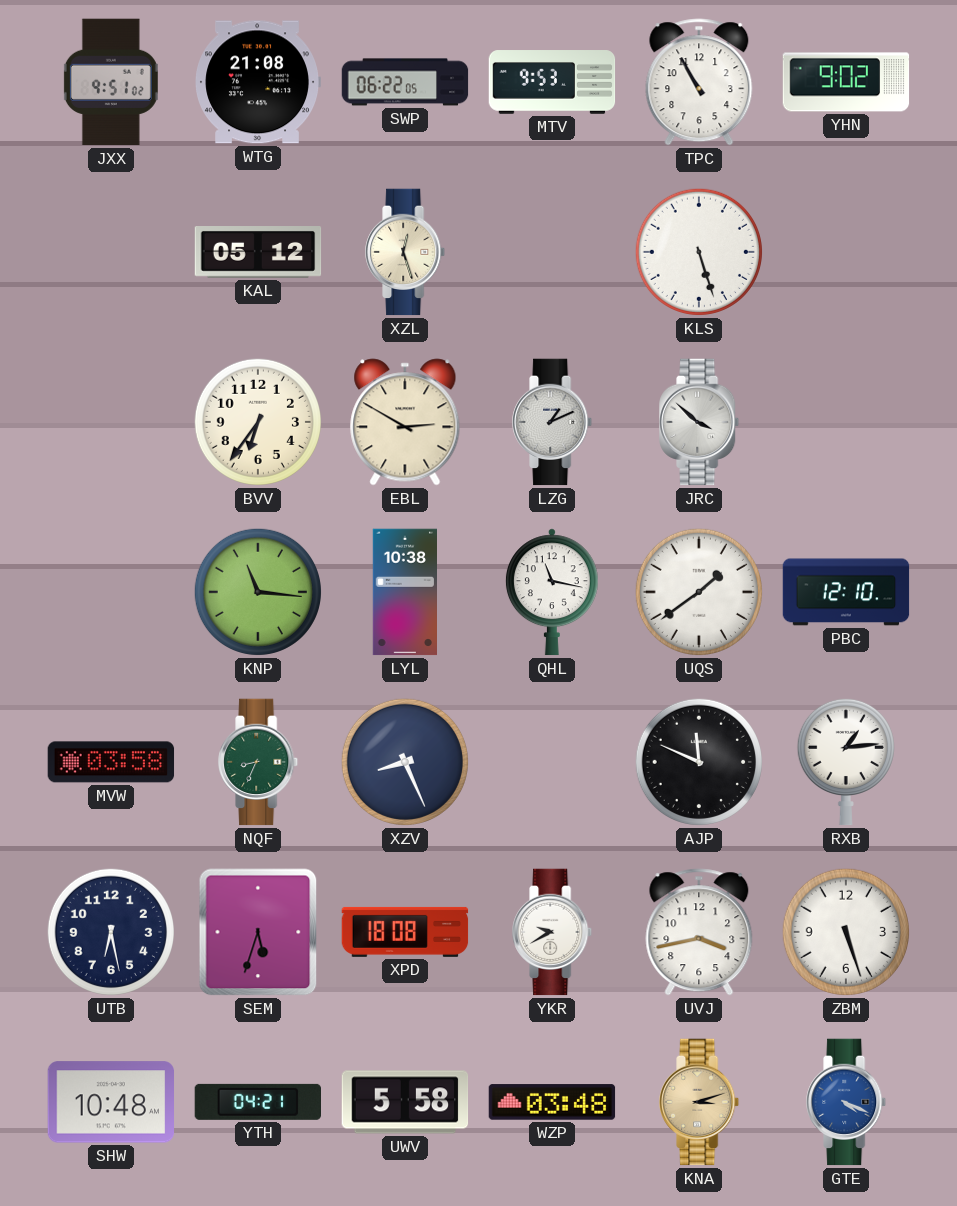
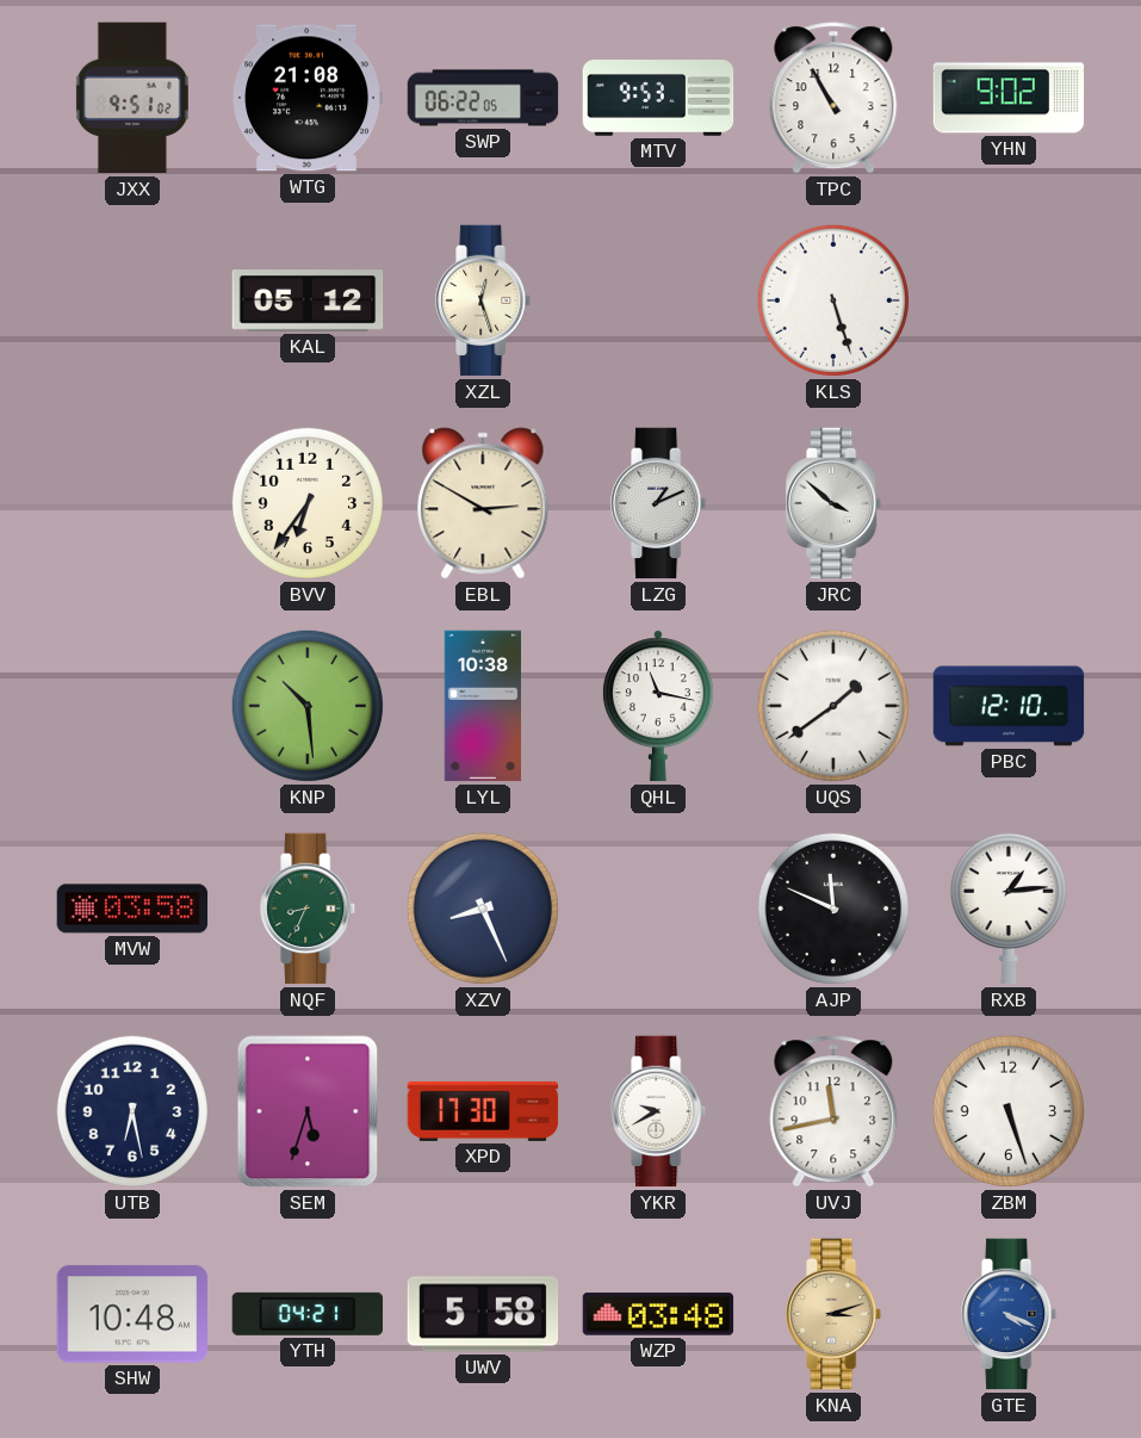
KNP: 11:16 -> 10:29
XPD: 18:08 -> 17:30
UVJ: 3:43 -> 11:43
